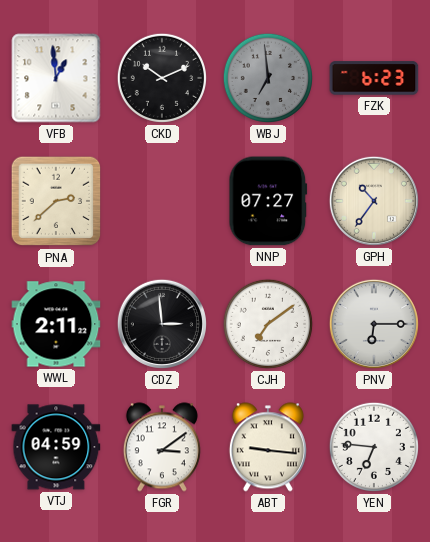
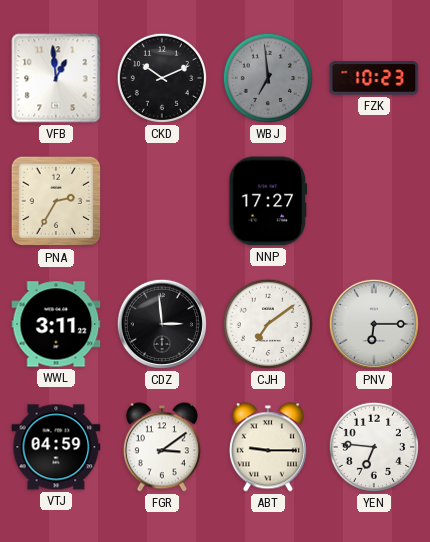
FZK: 6:23 -> 10:23
PNA: 2:38 -> 2:35
NNP: 07:27 -> 17:27
GPH: 10:36 -> none
WWL: 2:11 -> 3:11
ABT: 9:16 -> 9:15
